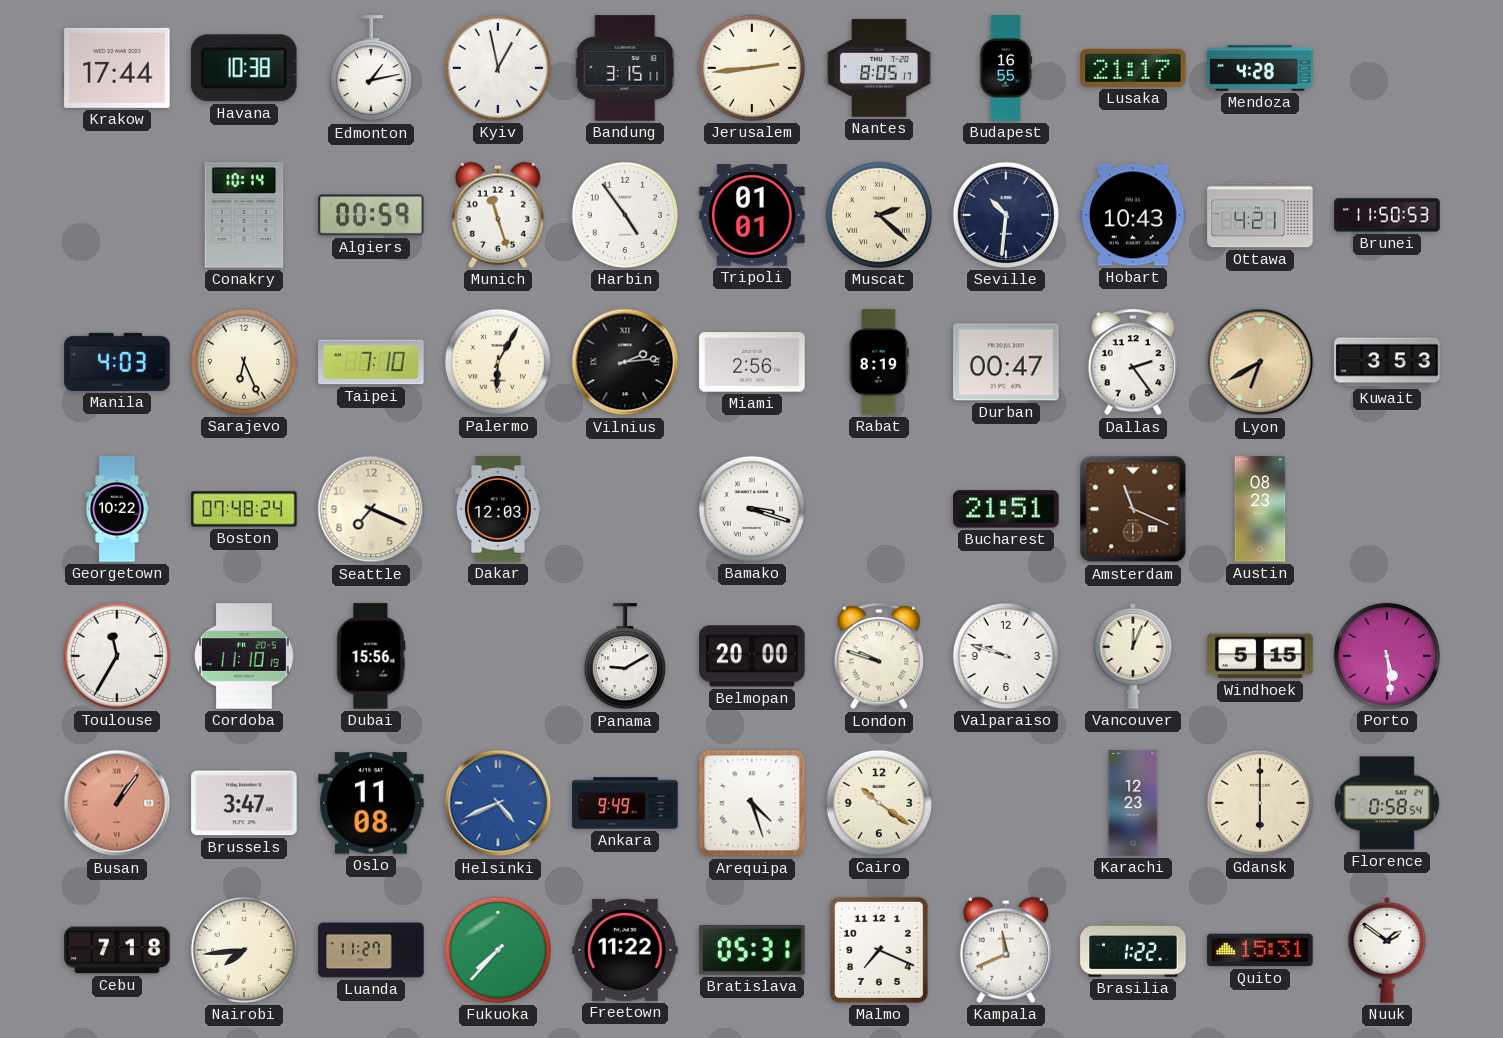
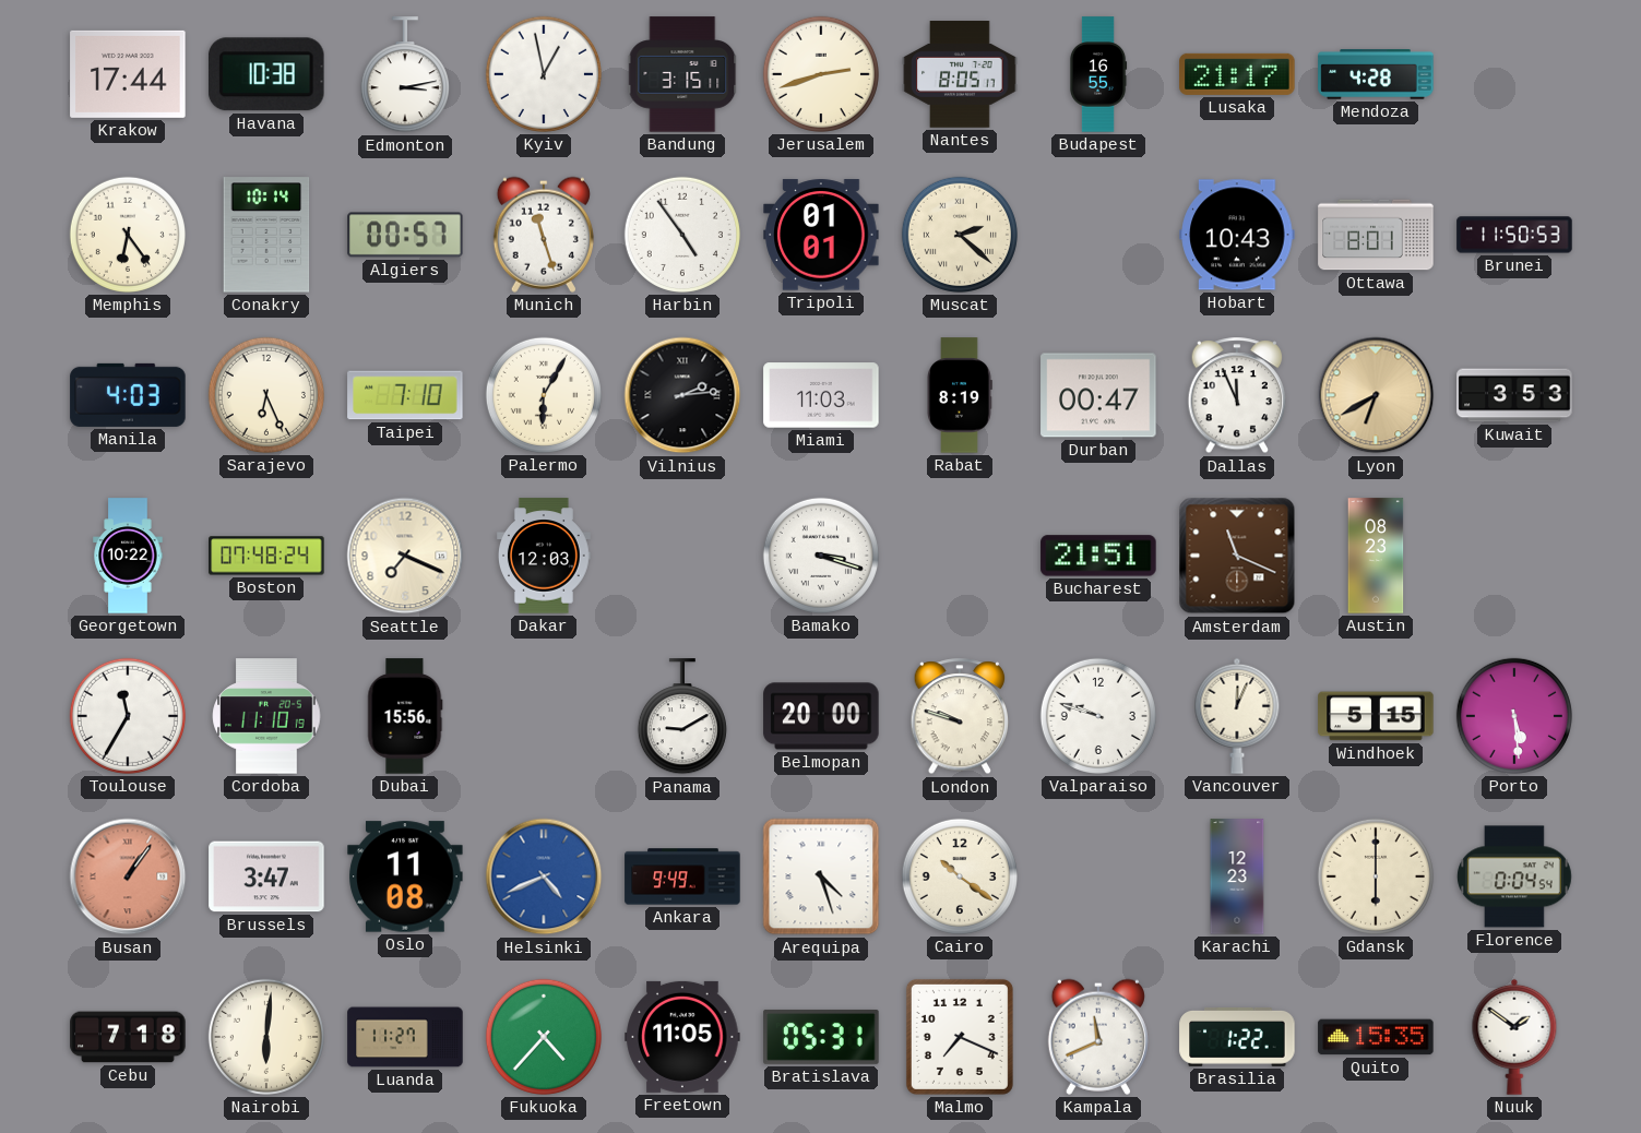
Edmonton: 1:13 -> 3:13
Jerusalem: 2:44 -> 2:42
Memphis: none -> 6:24
Algiers: 00:59 -> 00:57
Seville: 10:31 -> none
Ottawa: 4:21 -> 8:01
Miami: 2:56 -> 11:03
Dallas: 2:24 -> 11:56
Florence: 0:58 -> 0:04
Nairobi: 7:44 -> 6:01
Fukuoka: 7:37 -> 4:37
Freetown: 11:22 -> 11:05
Quito: 15:31 -> 15:35
